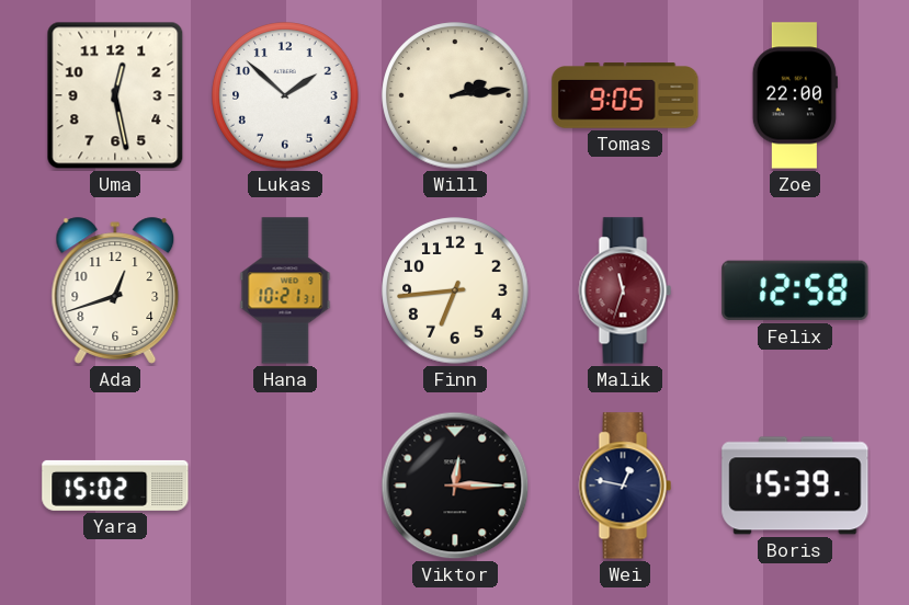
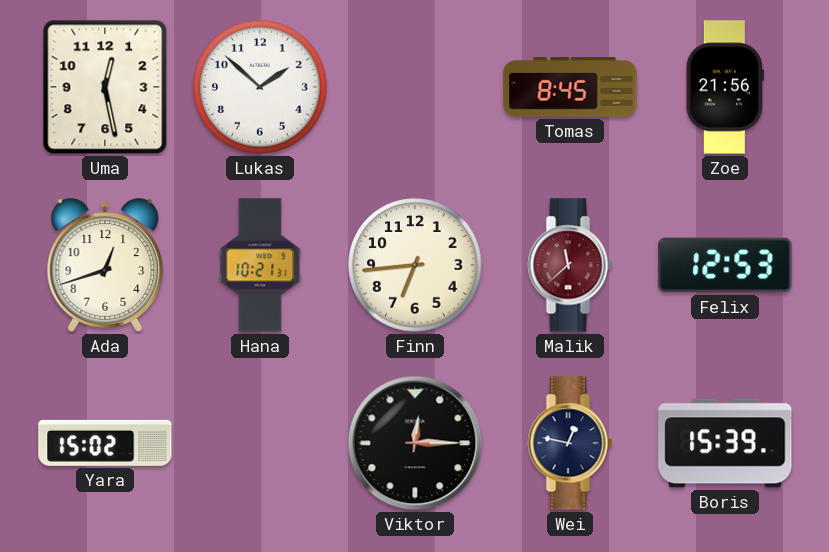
Will: 2:14 -> none
Tomas: 9:05 -> 8:45
Zoe: 22:00 -> 21:56
Malik: 11:33 -> 11:38
Felix: 12:58 -> 12:53
